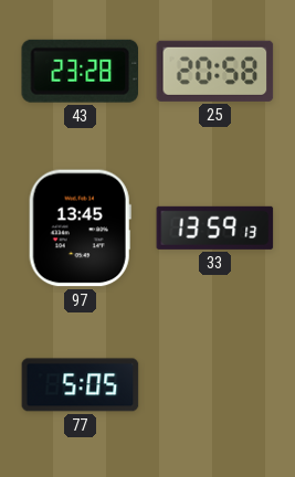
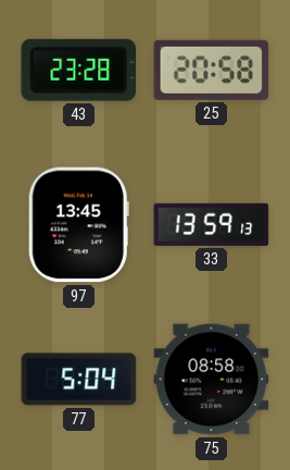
77: 5:05 -> 5:04
75: none -> 08:58
